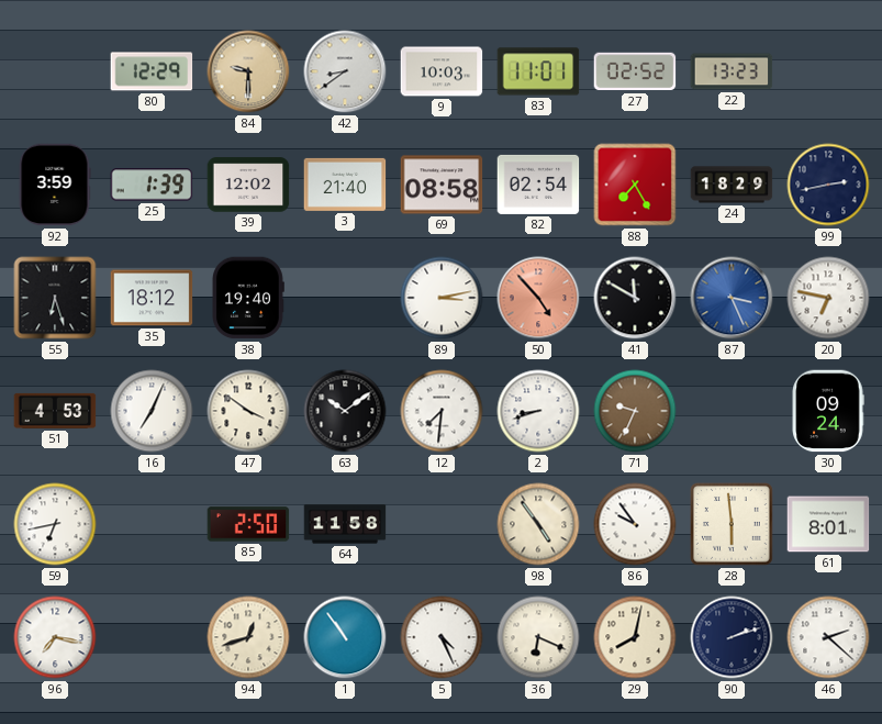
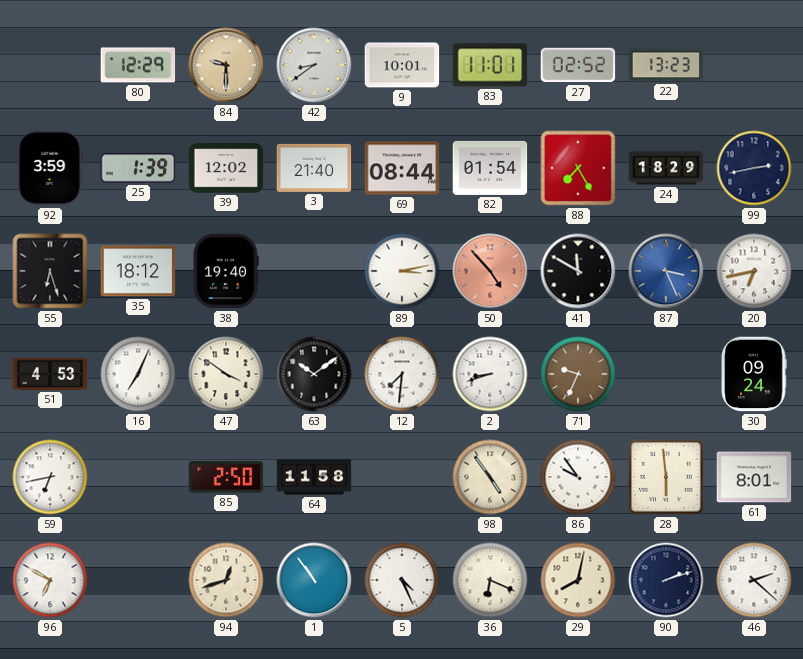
9: 10:03 -> 10:01
69: 08:58 -> 08:44
82: 02:54 -> 01:54
20: 6:47 -> 6:43
96: 7:17 -> 6:50
